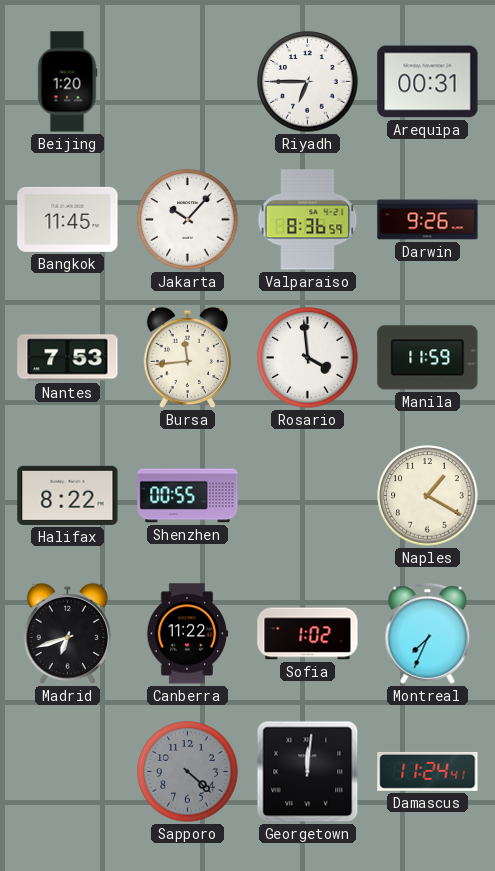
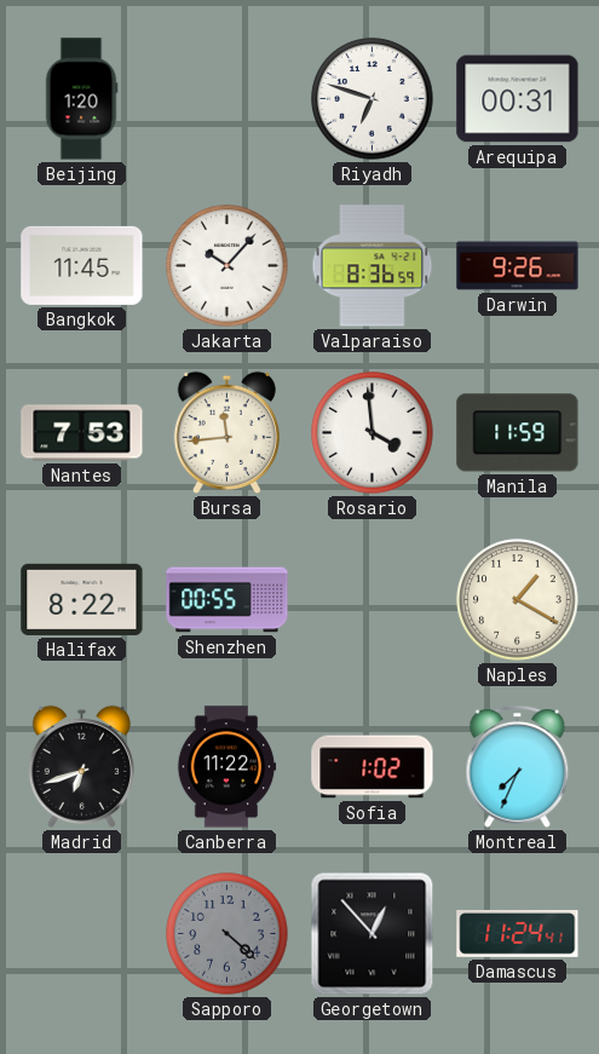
Riyadh: 6:45 -> 6:48
Georgetown: 12:01 -> 12:53
